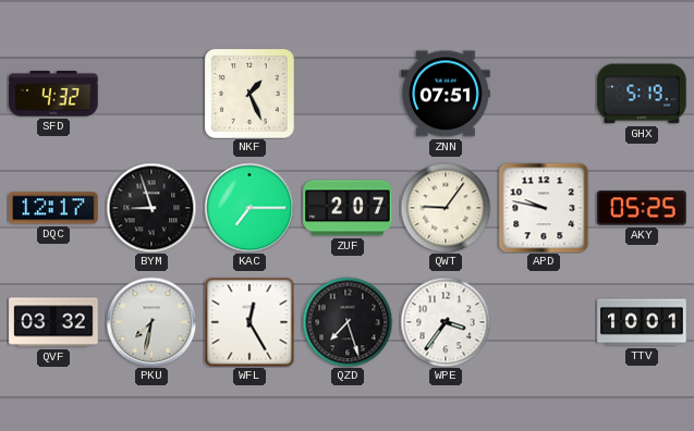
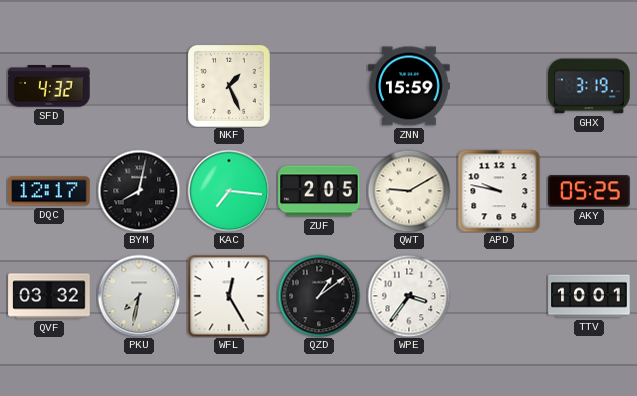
ZNN: 07:51 -> 15:59
GHX: 5:19 -> 3:19
BYM: 8:57 -> 8:02
KAC: 7:15 -> 7:16
ZUF: 2:07 -> 2:05
QWT: 9:06 -> 9:10
QZD: 7:27 -> 1:09
